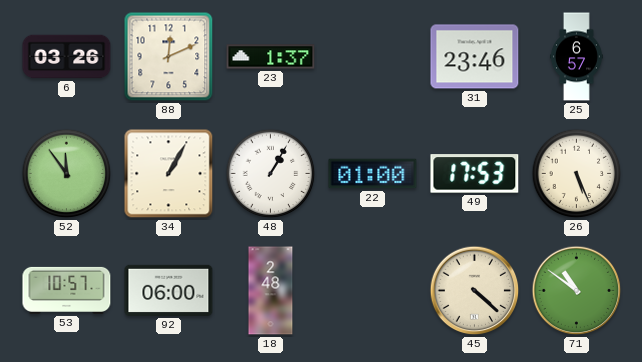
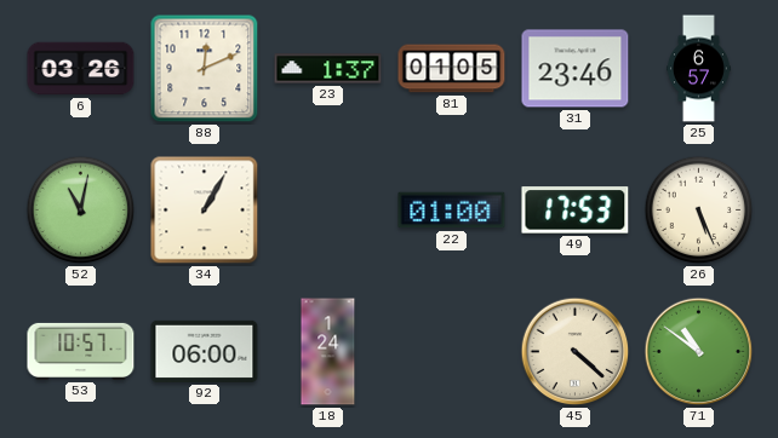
81: none -> 01:05
52: 11:54 -> 11:02
48: 1:05 -> none
18: 2:48 -> 1:24
